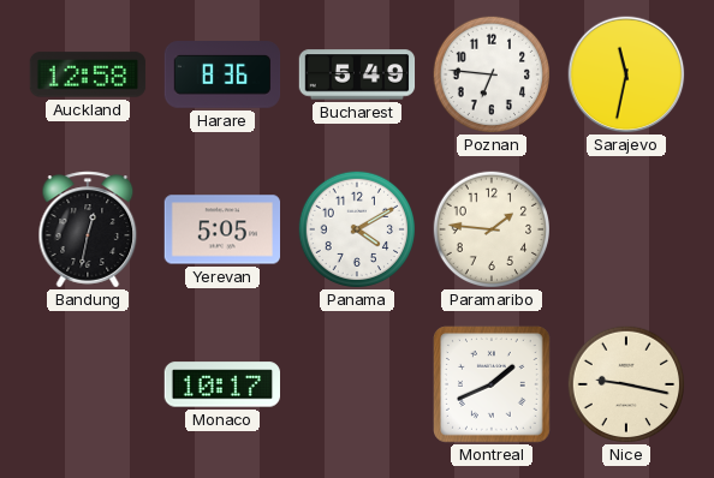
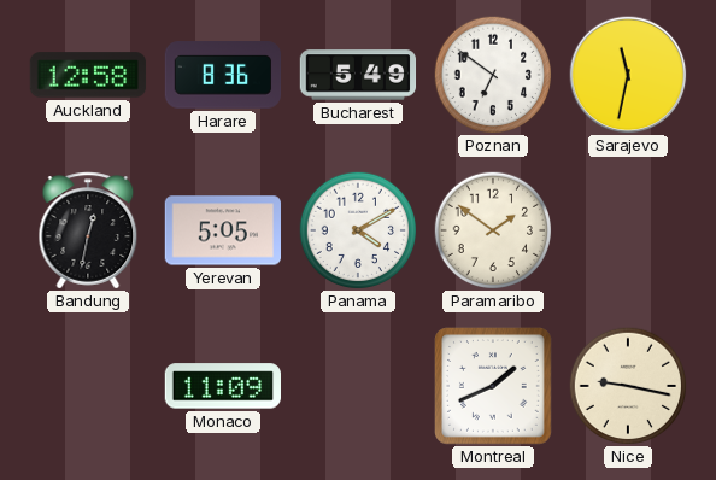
Poznan: 6:46 -> 6:51
Paramaribo: 1:46 -> 1:51
Monaco: 10:17 -> 11:09
